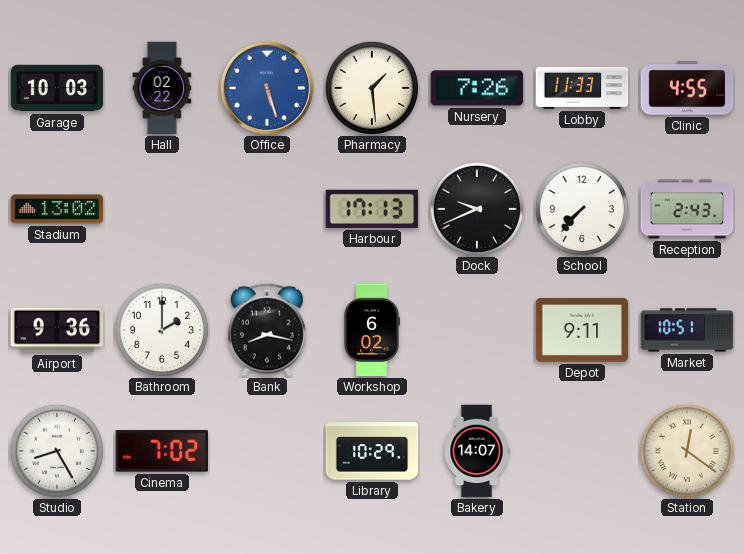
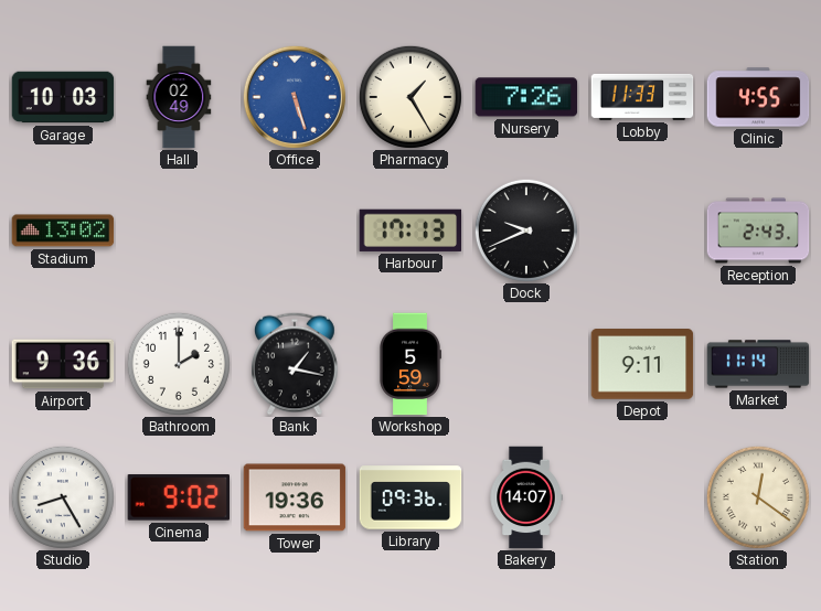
Hall: 02:22 -> 02:49
Pharmacy: 1:29 -> 1:25
School: 7:37 -> none
Bank: 8:17 -> 1:17
Workshop: 6:02 -> 5:59
Market: 10:51 -> 11:14
Cinema: 7:02 -> 9:02
Tower: none -> 19:36
Library: 10:29 -> 09:36
